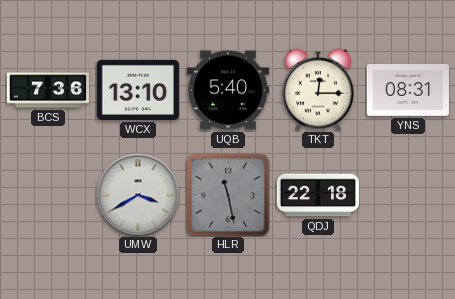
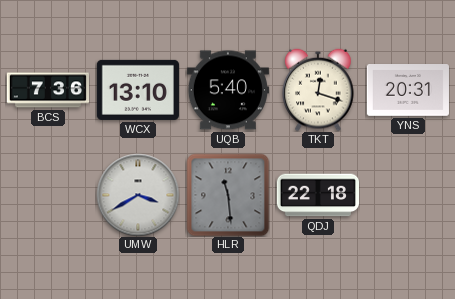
TKT: 12:15 -> 12:18
YNS: 08:31 -> 20:31
HLR: 11:28 -> 11:29
